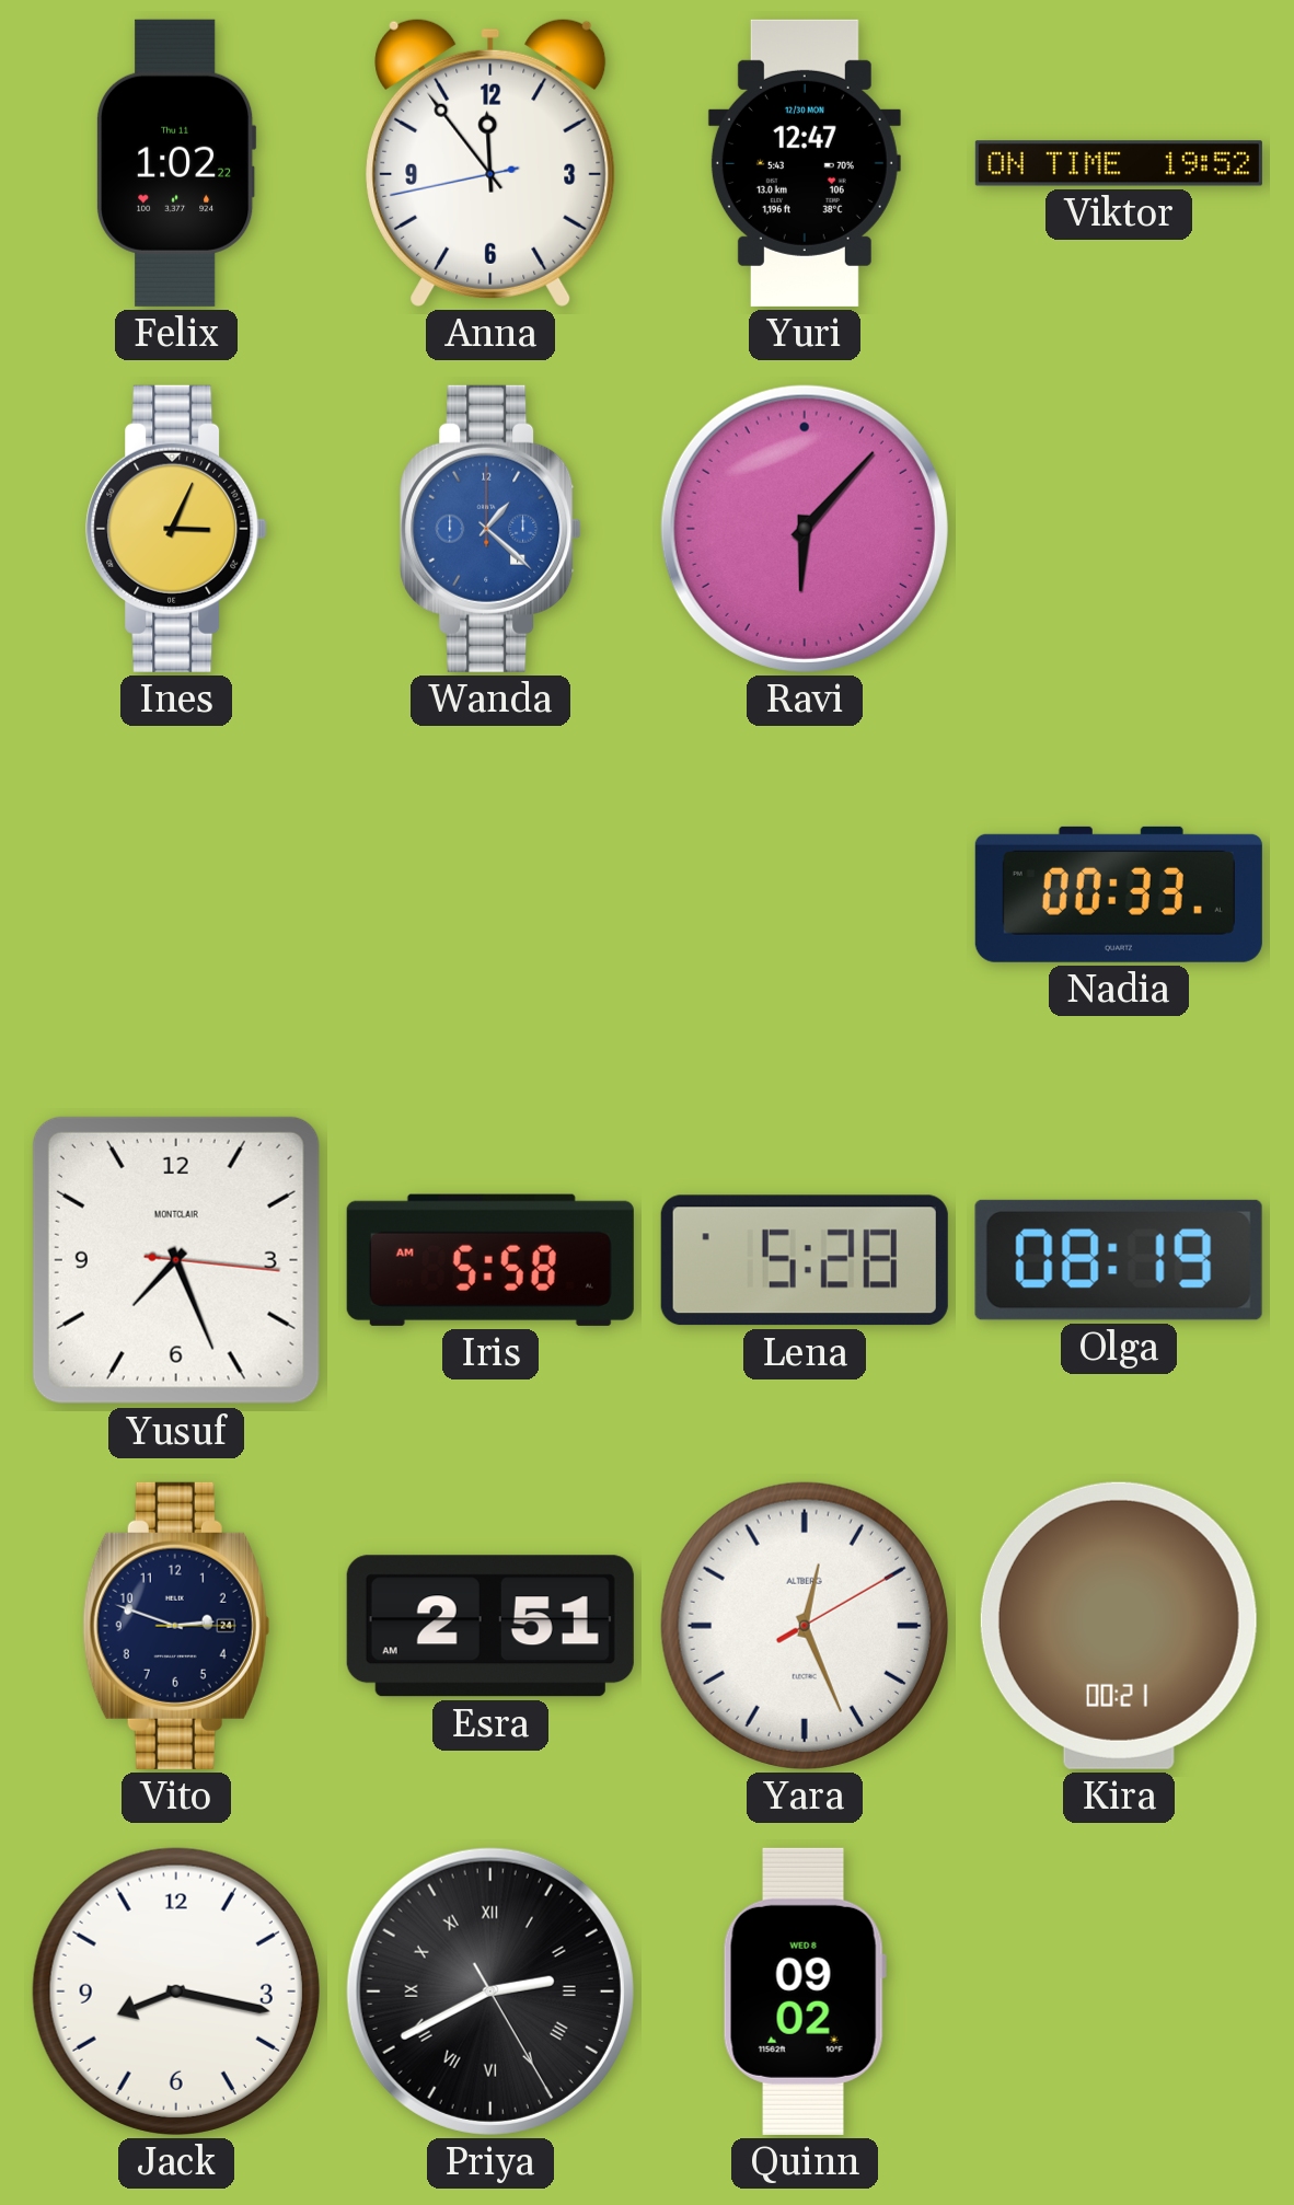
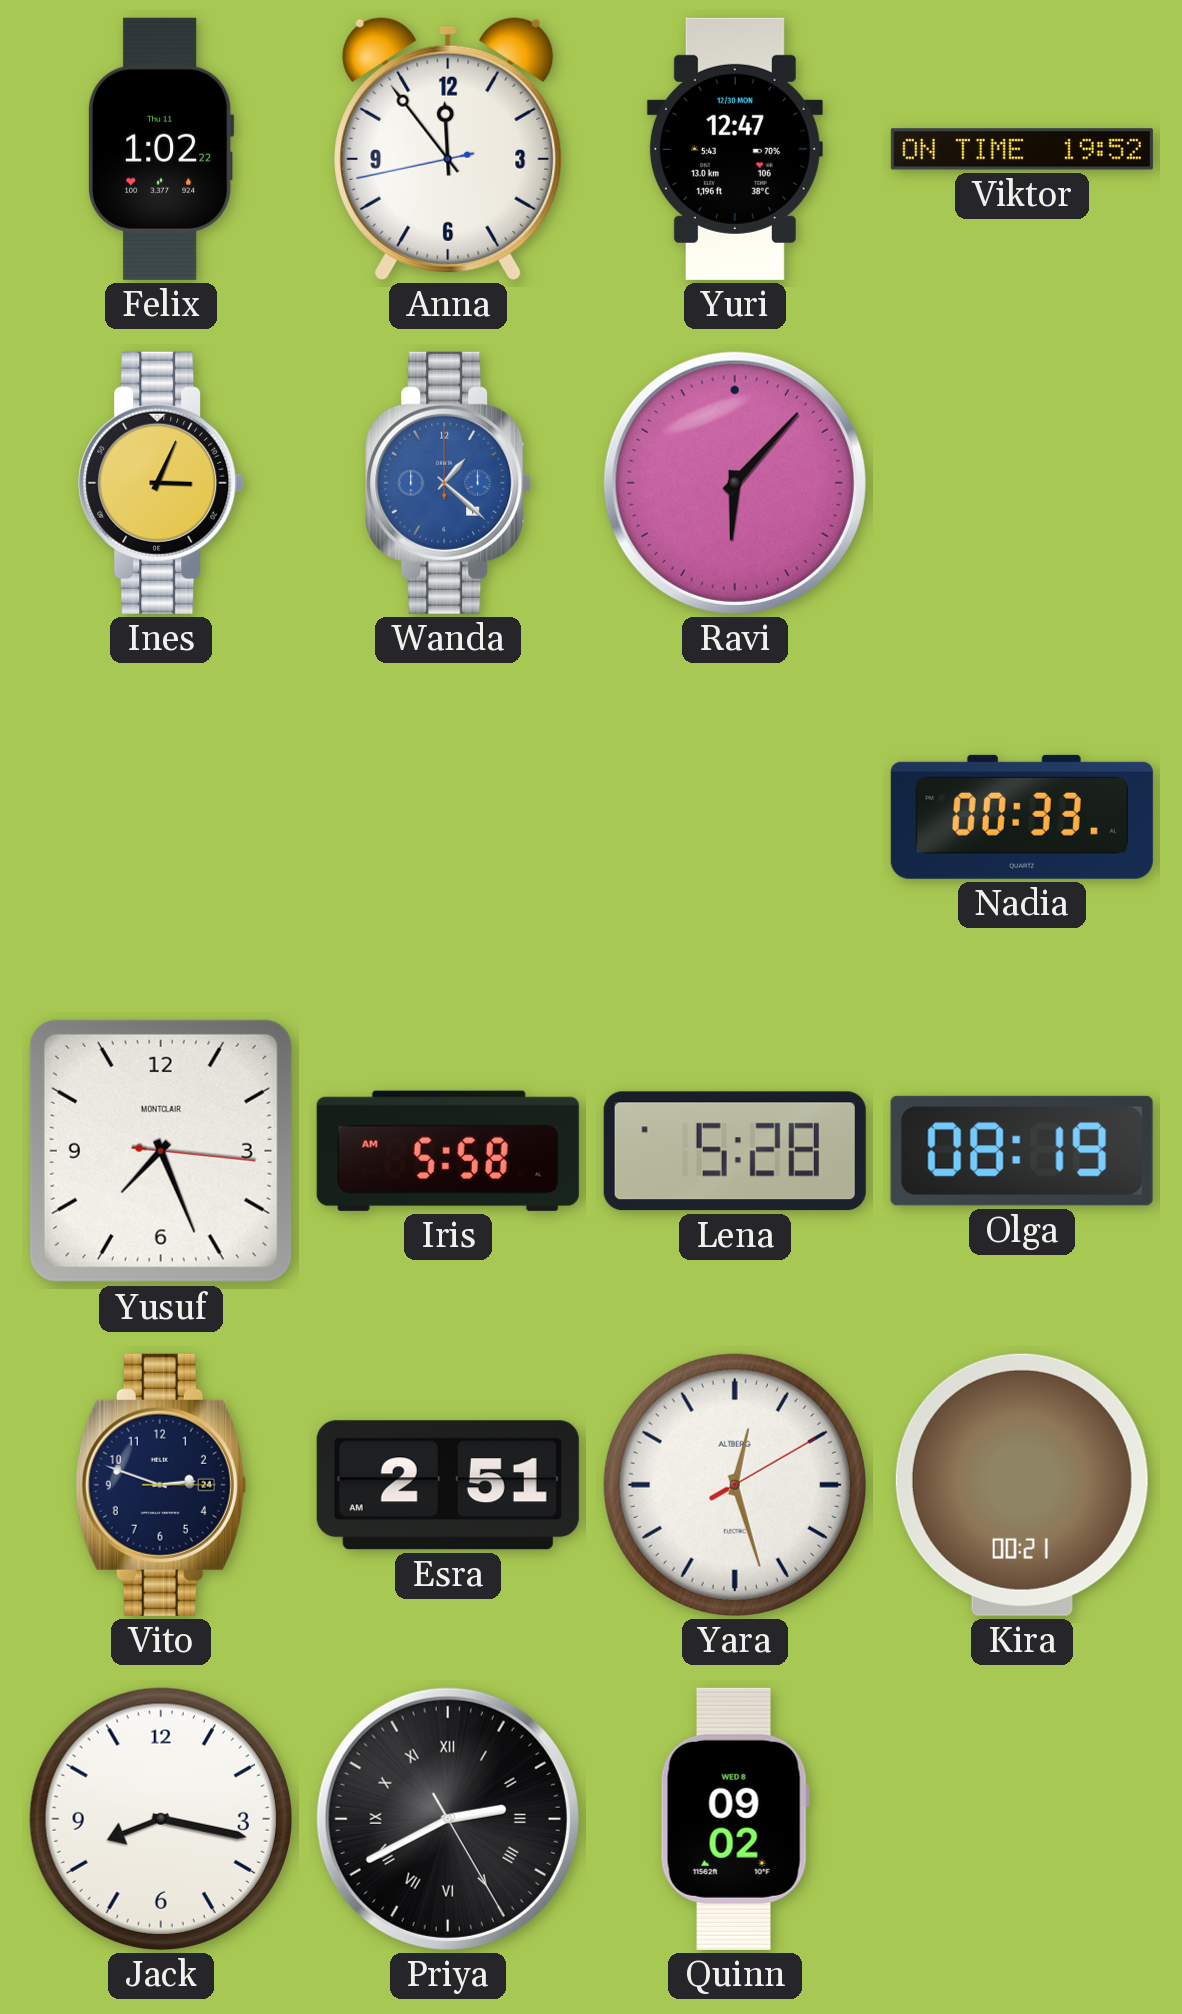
Yara: 12:26 -> 12:27
